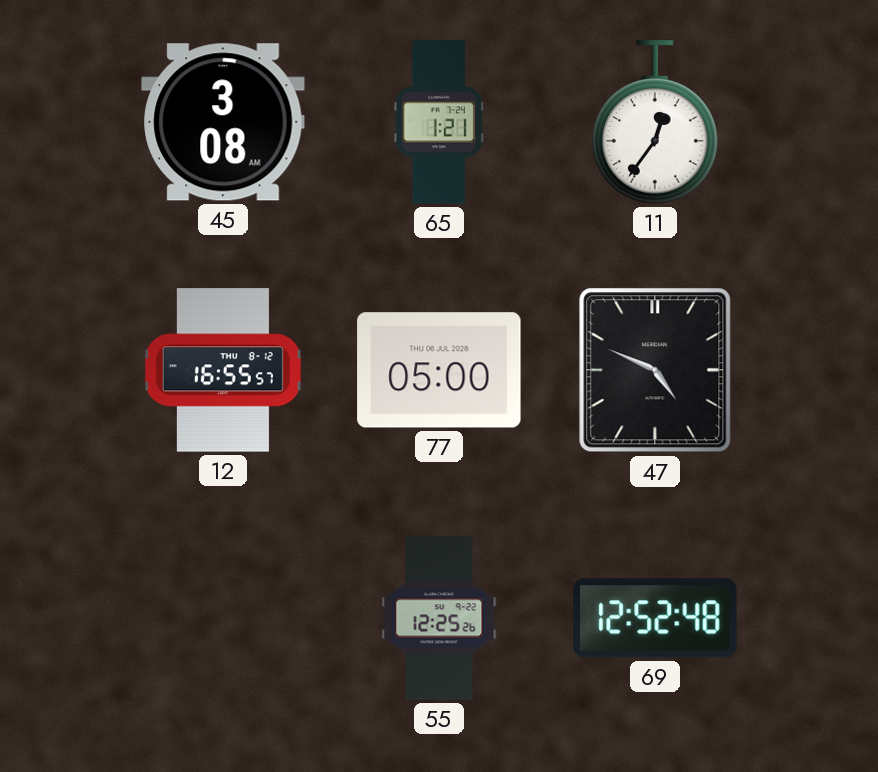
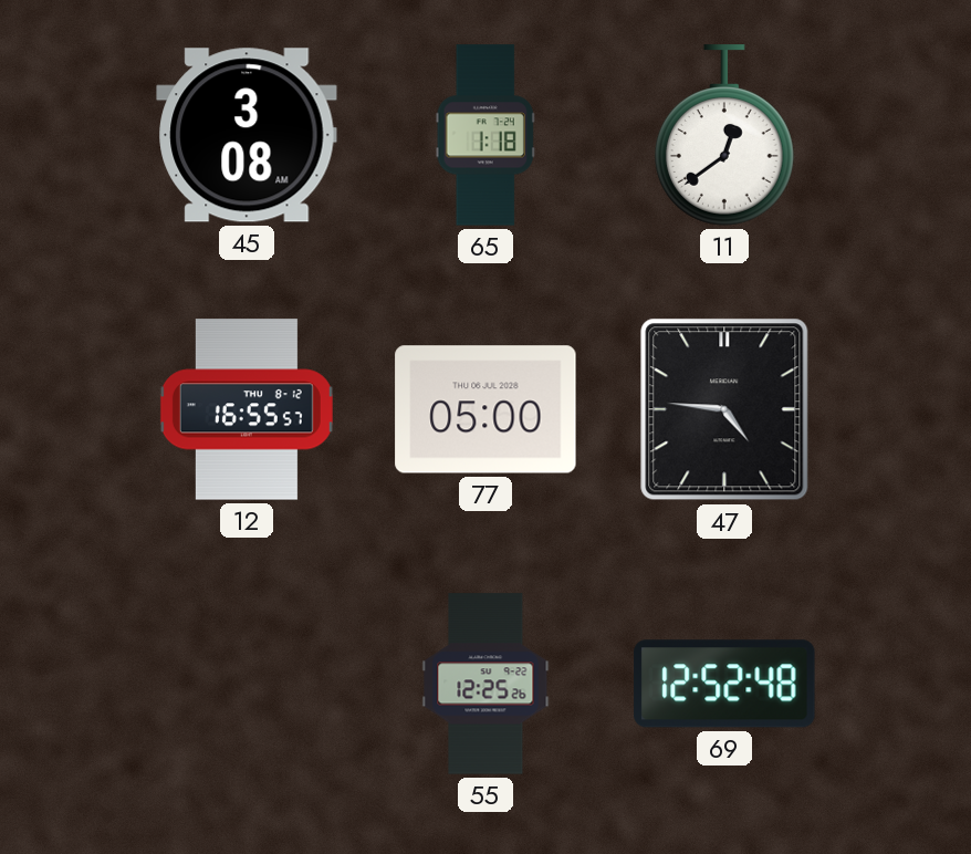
65: 1:21 -> 1:18
11: 12:36 -> 12:39
47: 4:49 -> 4:46
